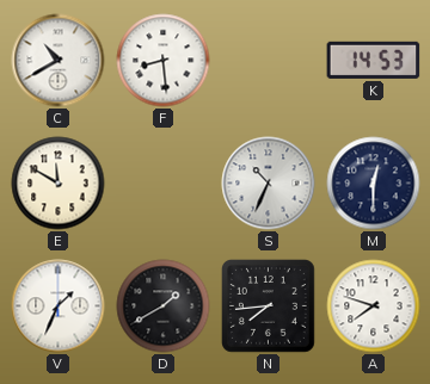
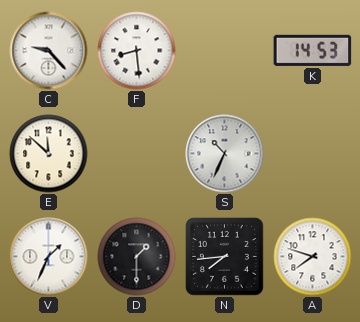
C: 10:40 -> 9:23
E: 11:50 -> 11:52
M: 12:30 -> none
D: 1:40 -> 1:30
